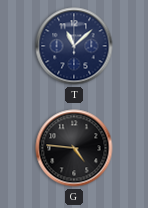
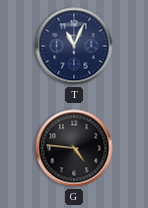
T: 11:08 -> 11:04
